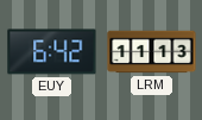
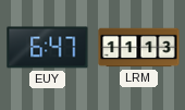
EUY: 6:42 -> 6:47
